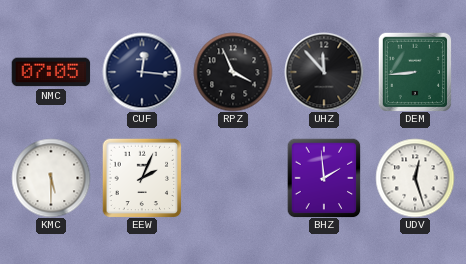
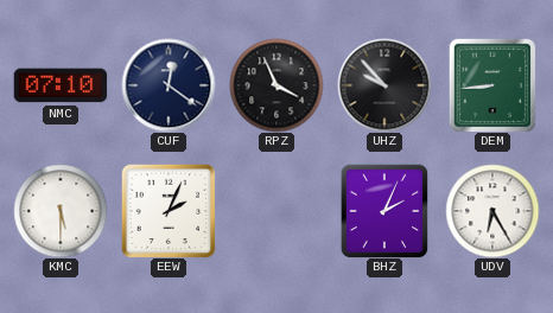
NMC: 07:05 -> 07:10
CUF: 12:16 -> 12:21
UHZ: 11:53 -> 9:53
BHZ: 1:59 -> 2:04
UDV: 12:27 -> 6:25
